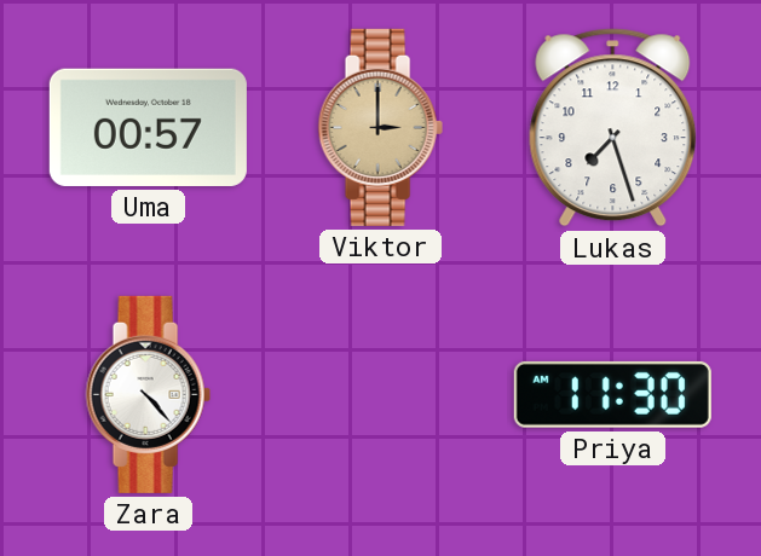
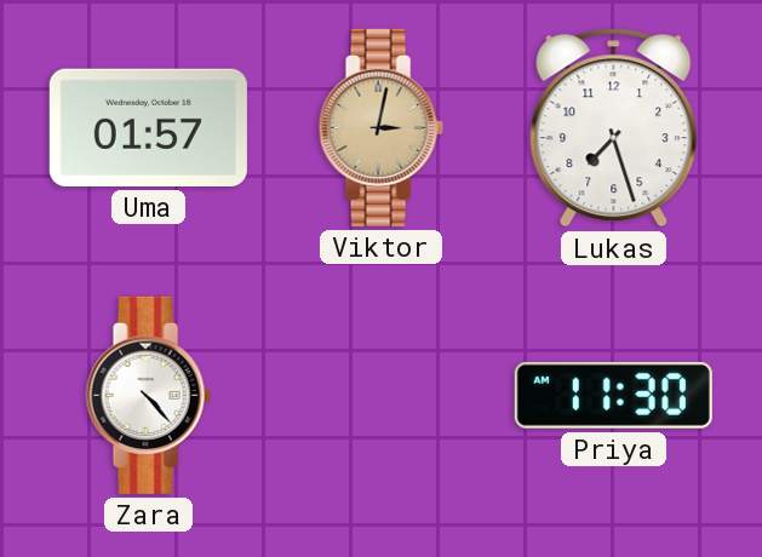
Uma: 00:57 -> 01:57
Viktor: 3:00 -> 3:02
